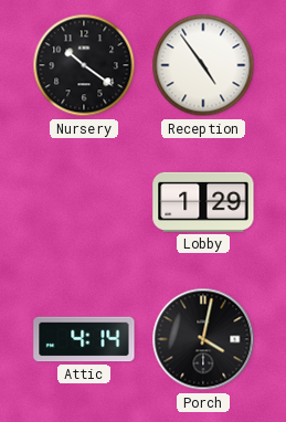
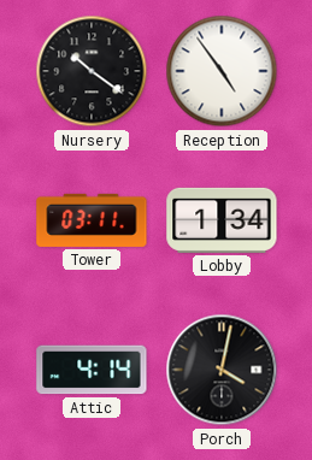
Tower: none -> 03:11
Lobby: 1:29 -> 1:34
